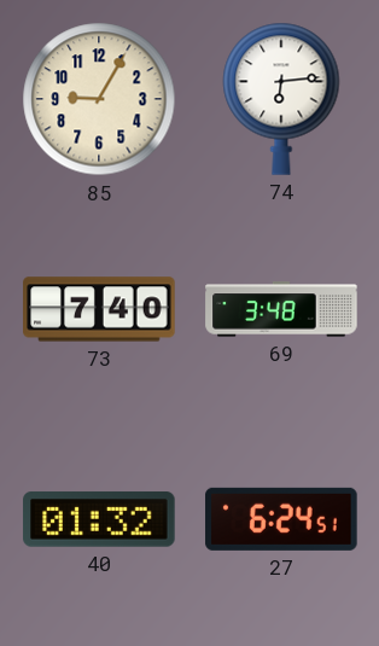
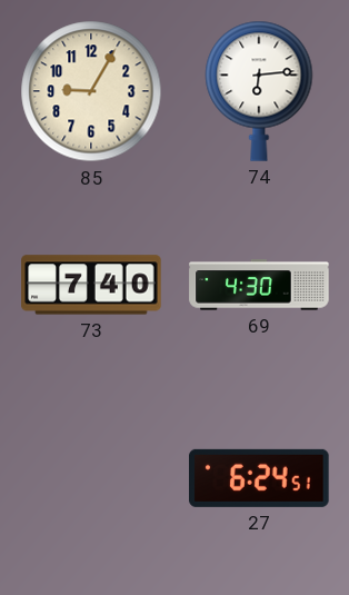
69: 3:48 -> 4:30
40: 01:32 -> none
